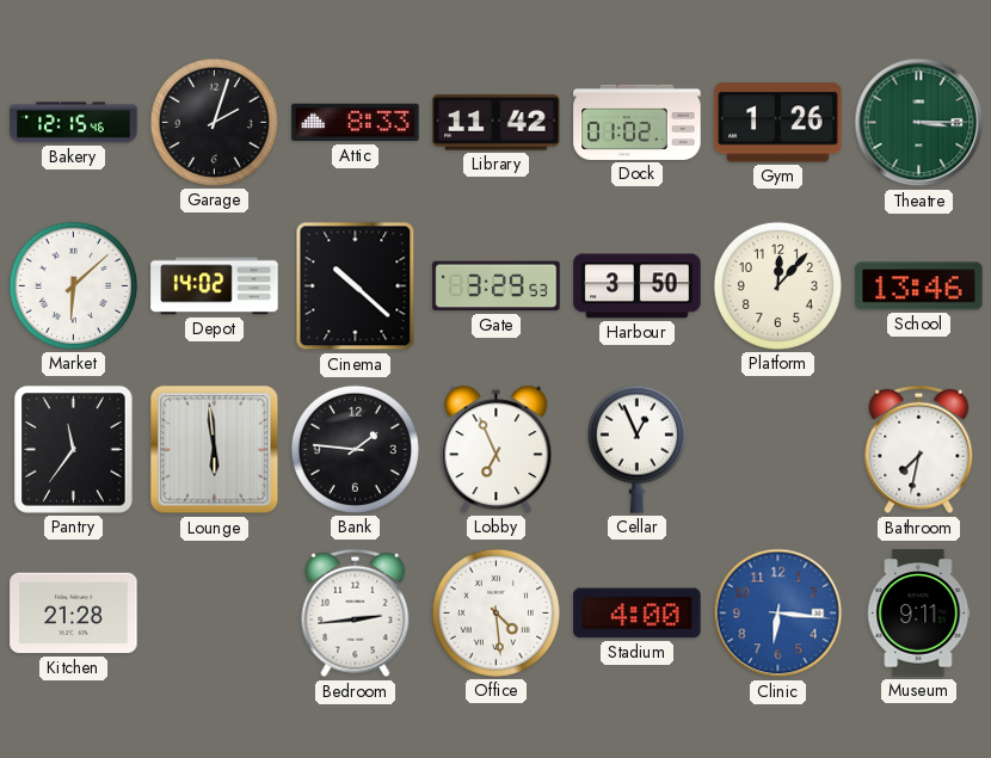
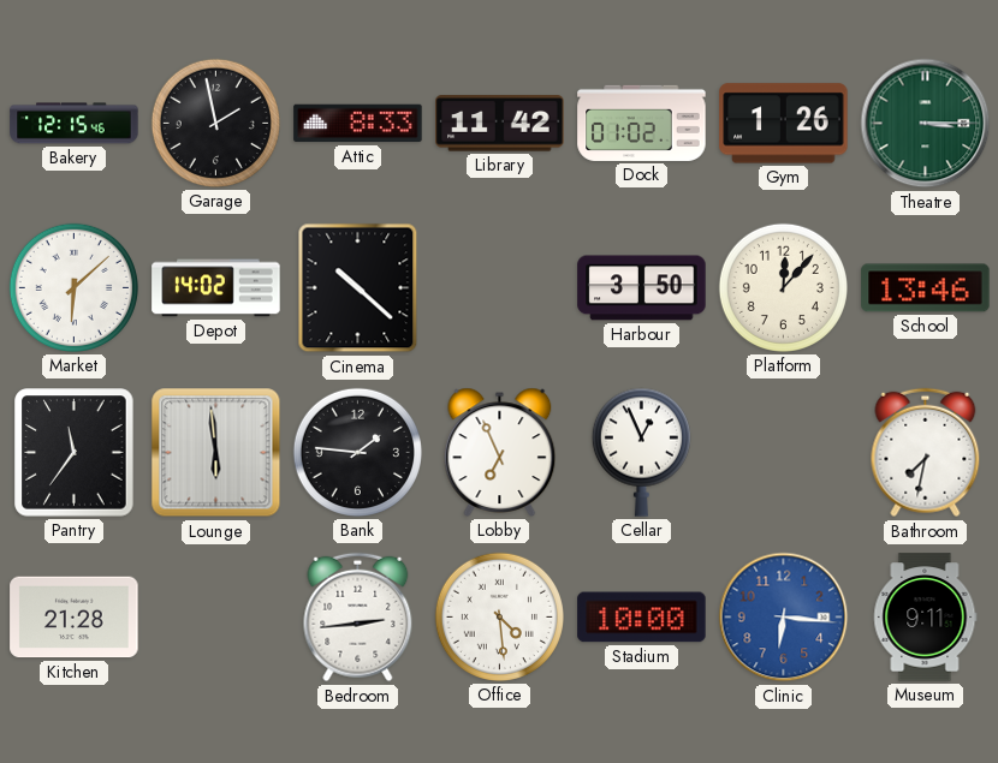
Garage: 2:03 -> 1:58
Gate: 3:29 -> none
Stadium: 4:00 -> 10:00
